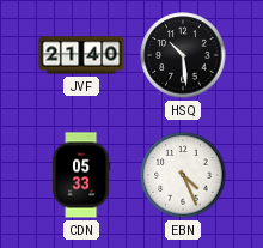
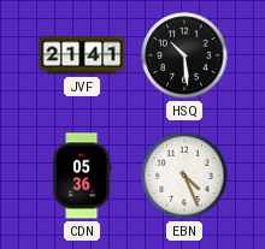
JVF: 21:40 -> 21:41
CDN: 05:33 -> 05:36
